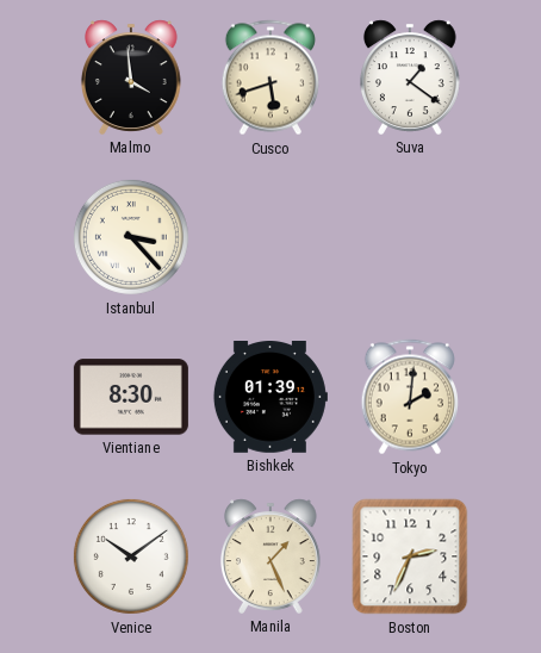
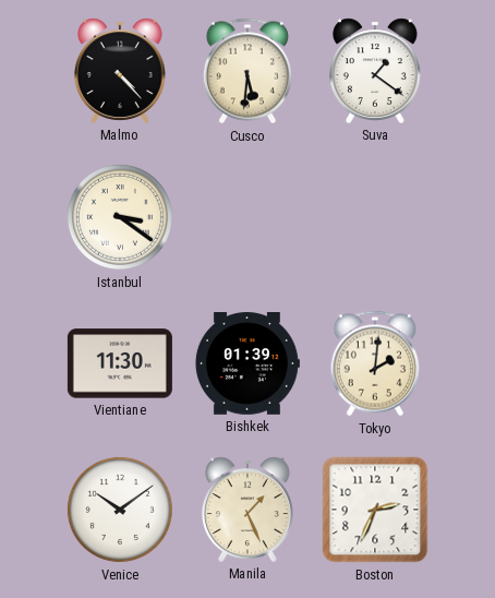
Malmo: 3:59 -> 4:23
Cusco: 5:42 -> 5:31
Istanbul: 3:23 -> 3:21
Vientiane: 8:30 -> 11:30
